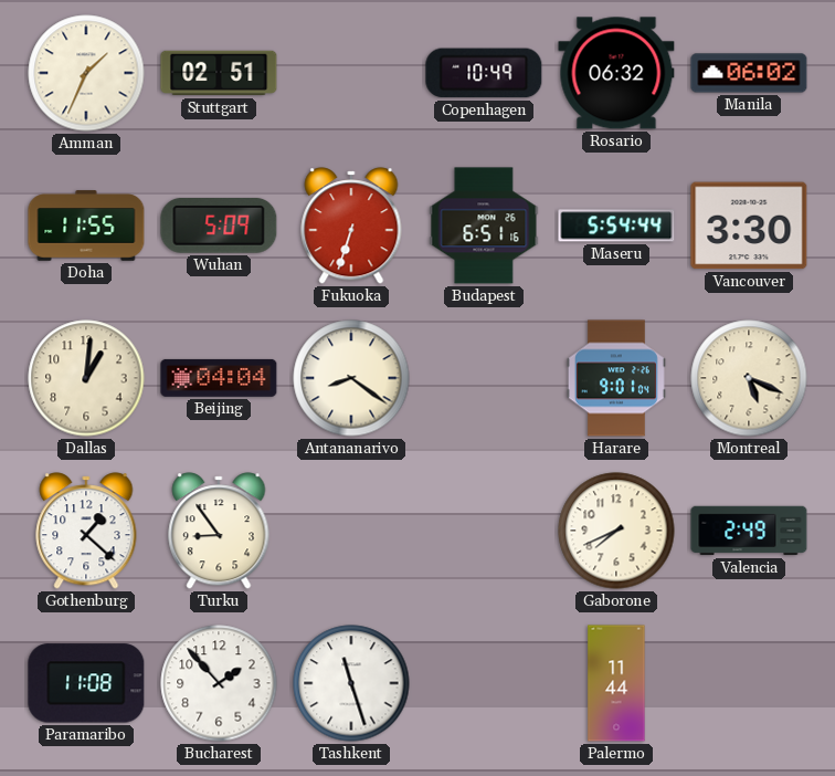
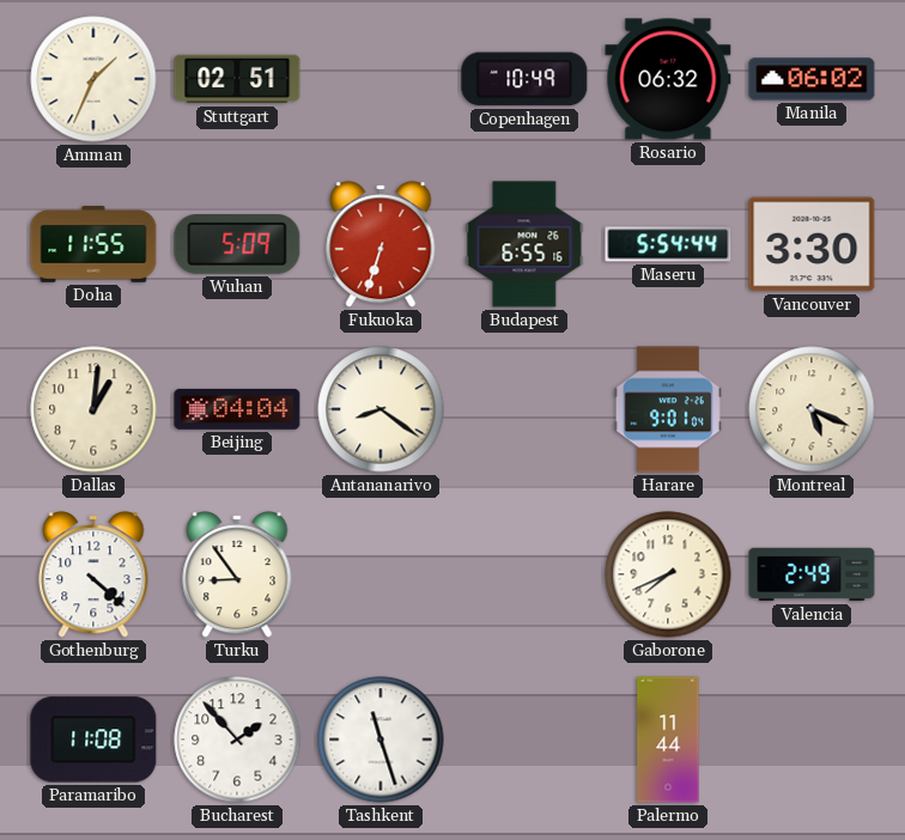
Budapest: 6:51 -> 6:55
Gothenburg: 1:22 -> 4:22
